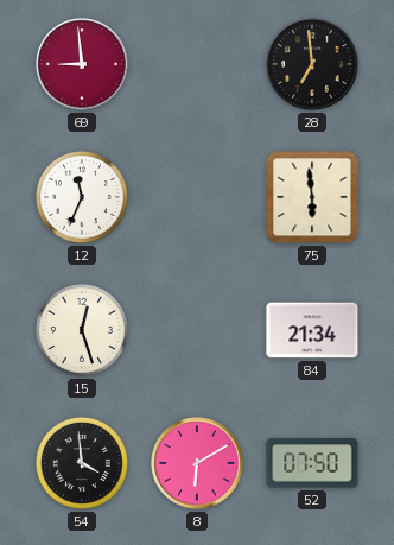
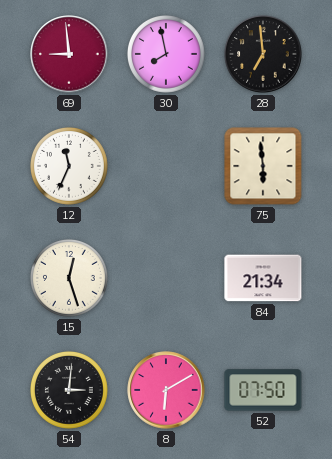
30: none -> 7:58
54: 3:59 -> 3:01
